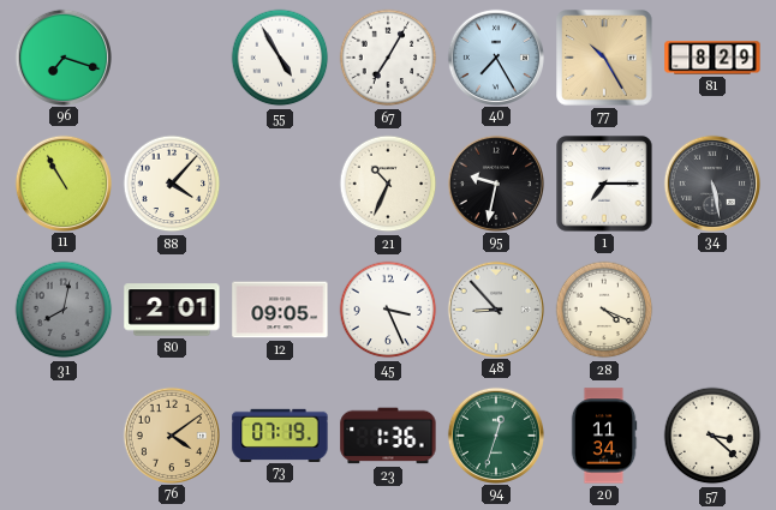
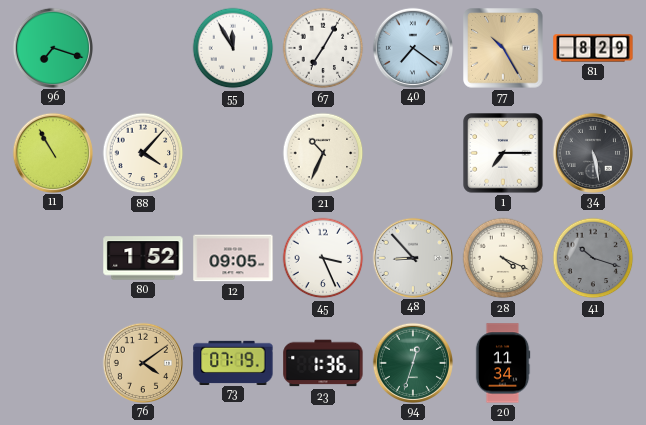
55: 4:55 -> 11:55
40: 7:25 -> 7:21
95: 9:32 -> none
31: 8:02 -> none
80: 2:01 -> 1:52
41: none -> 10:18
57: 3:22 -> none
